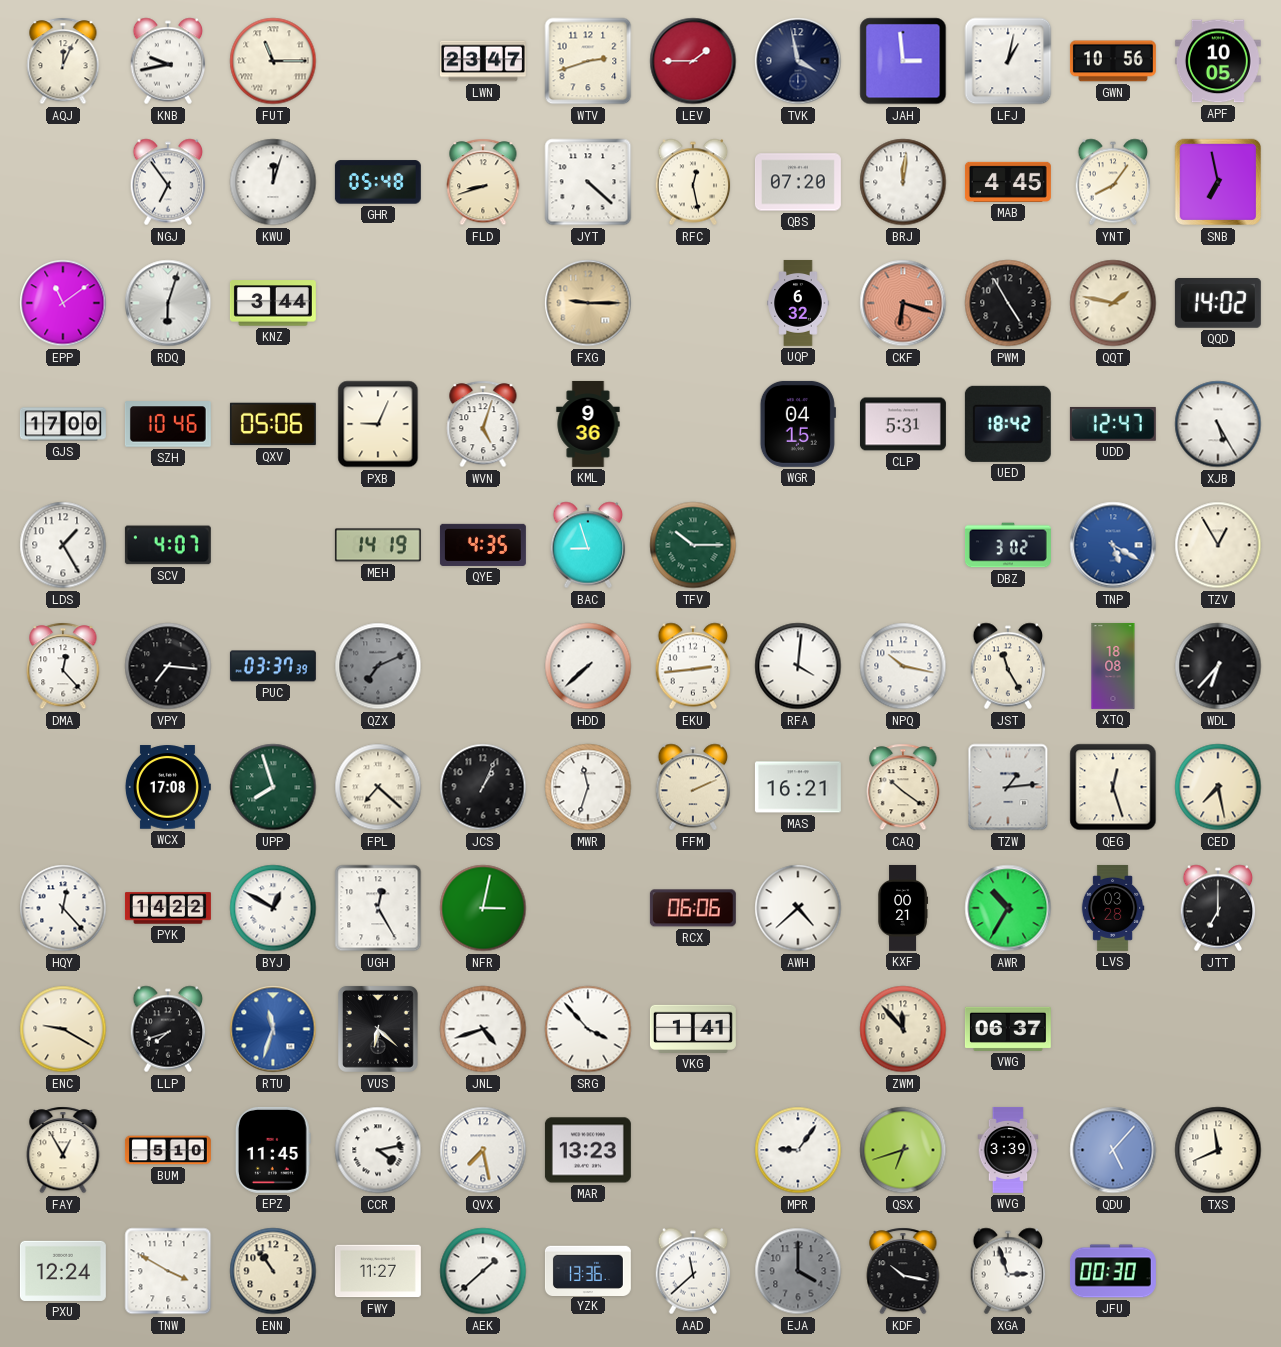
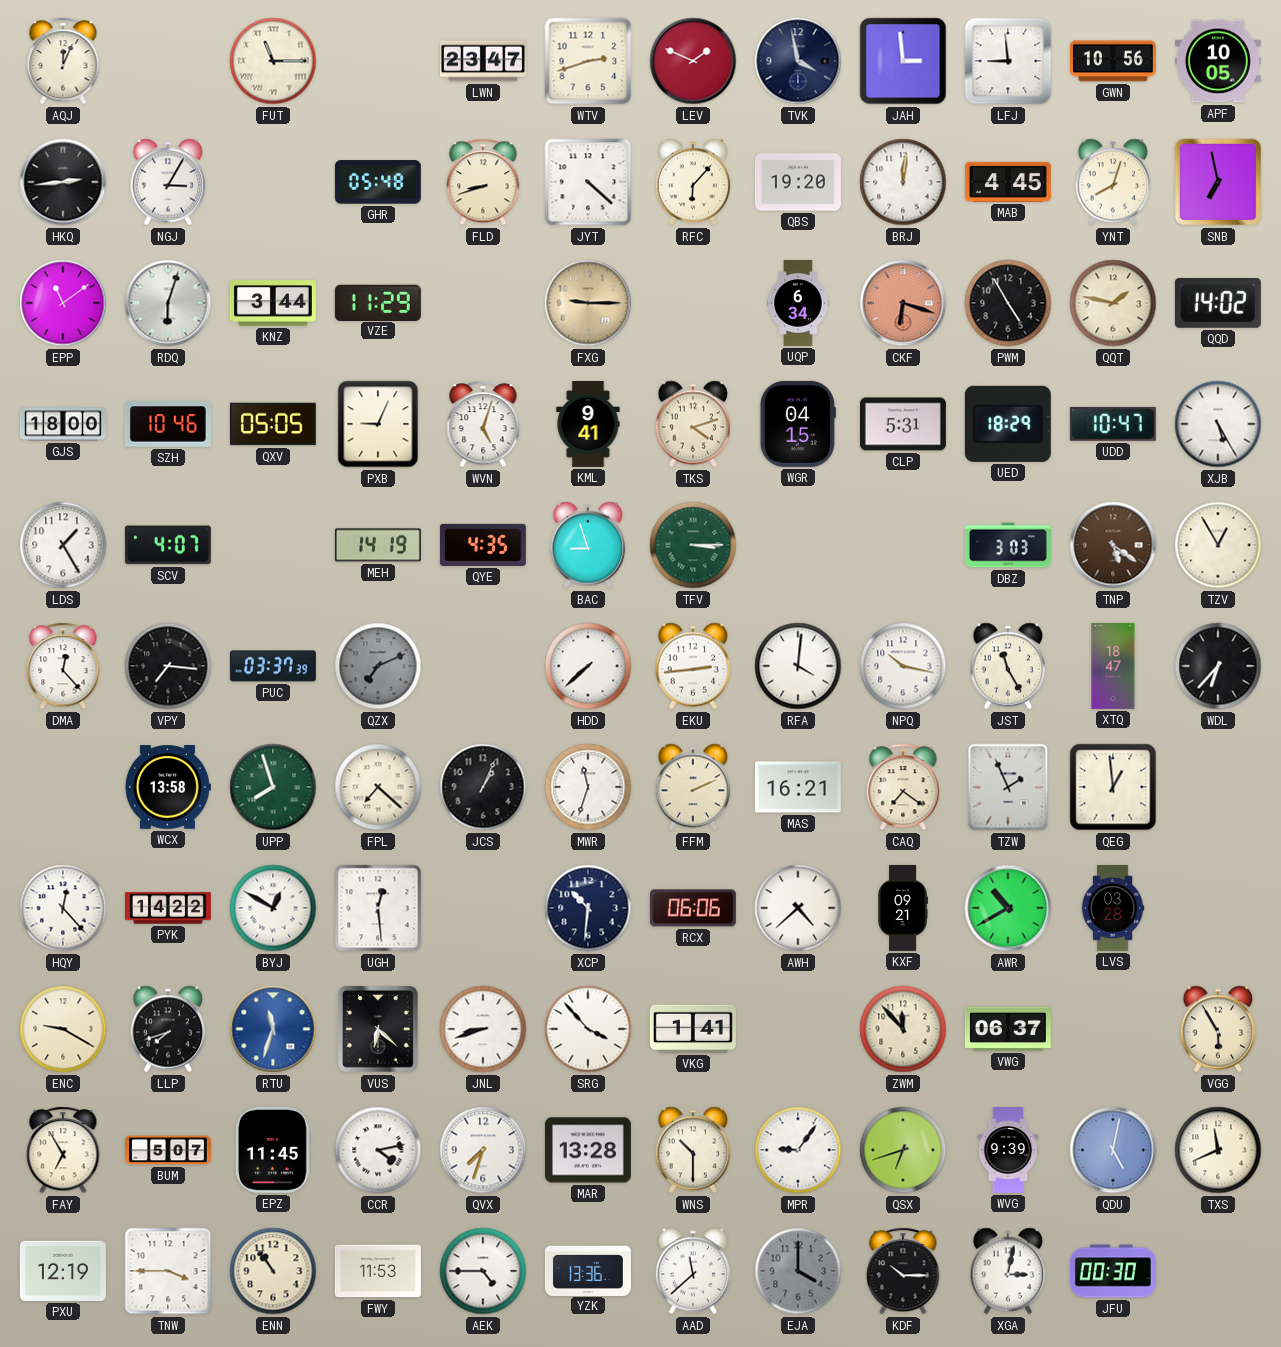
KNB: 9:43 -> none
LEV: 1:45 -> 1:49
LFJ: 1:02 -> 8:59
HKQ: none -> 2:44
NGJ: 6:54 -> 3:05
KWU: 12:03 -> none
RFC: 12:28 -> 6:07
QBS: 07:20 -> 19:20
YNT: 8:06 -> 8:03
VZE: none -> 11:29
UQP: 6:32 -> 6:34
GJS: 17:00 -> 18:00
QXV: 05:06 -> 05:05
KML: 9:36 -> 9:41
TKS: none -> 4:12
UED: 18:42 -> 18:29
UDD: 12:47 -> 10:47
TFV: 10:15 -> 3:15
DBZ: 3:02 -> 3:03
TNP: 5:20 -> 5:21
TNP dial: blue -> brown
XTQ: 18:08 -> 18:47
WCX: 17:08 -> 13:58
CAQ: 10:21 -> 7:21
TZW: 1:14 -> 1:56
QEG: 12:27 -> 12:59
CED: 7:28 -> none
UGH: 12:25 -> 12:29
NFR: 3:02 -> none
XCP: none -> 10:31
KXF: 00:21 -> 09:21
AWR: 10:35 -> 10:40
JTT: 7:00 -> none
JNL: 4:42 -> 8:42
VGG: none -> 5:55
FAY: 12:55 -> 6:55
BUM: 5:10 -> 5:07
QVX: 7:28 -> 7:33
MAR: 13:23 -> 13:28
WNS: none -> 10:30
WVG: 3:39 -> 9:39
QDU: 5:07 -> 5:02
PXU: 12:24 -> 12:19
TNW: 3:50 -> 3:45
FWY: 11:27 -> 11:53
AEK: 1:38 -> 4:45
KDF: 10:17 -> 10:15
XGA: 2:57 -> 3:02
